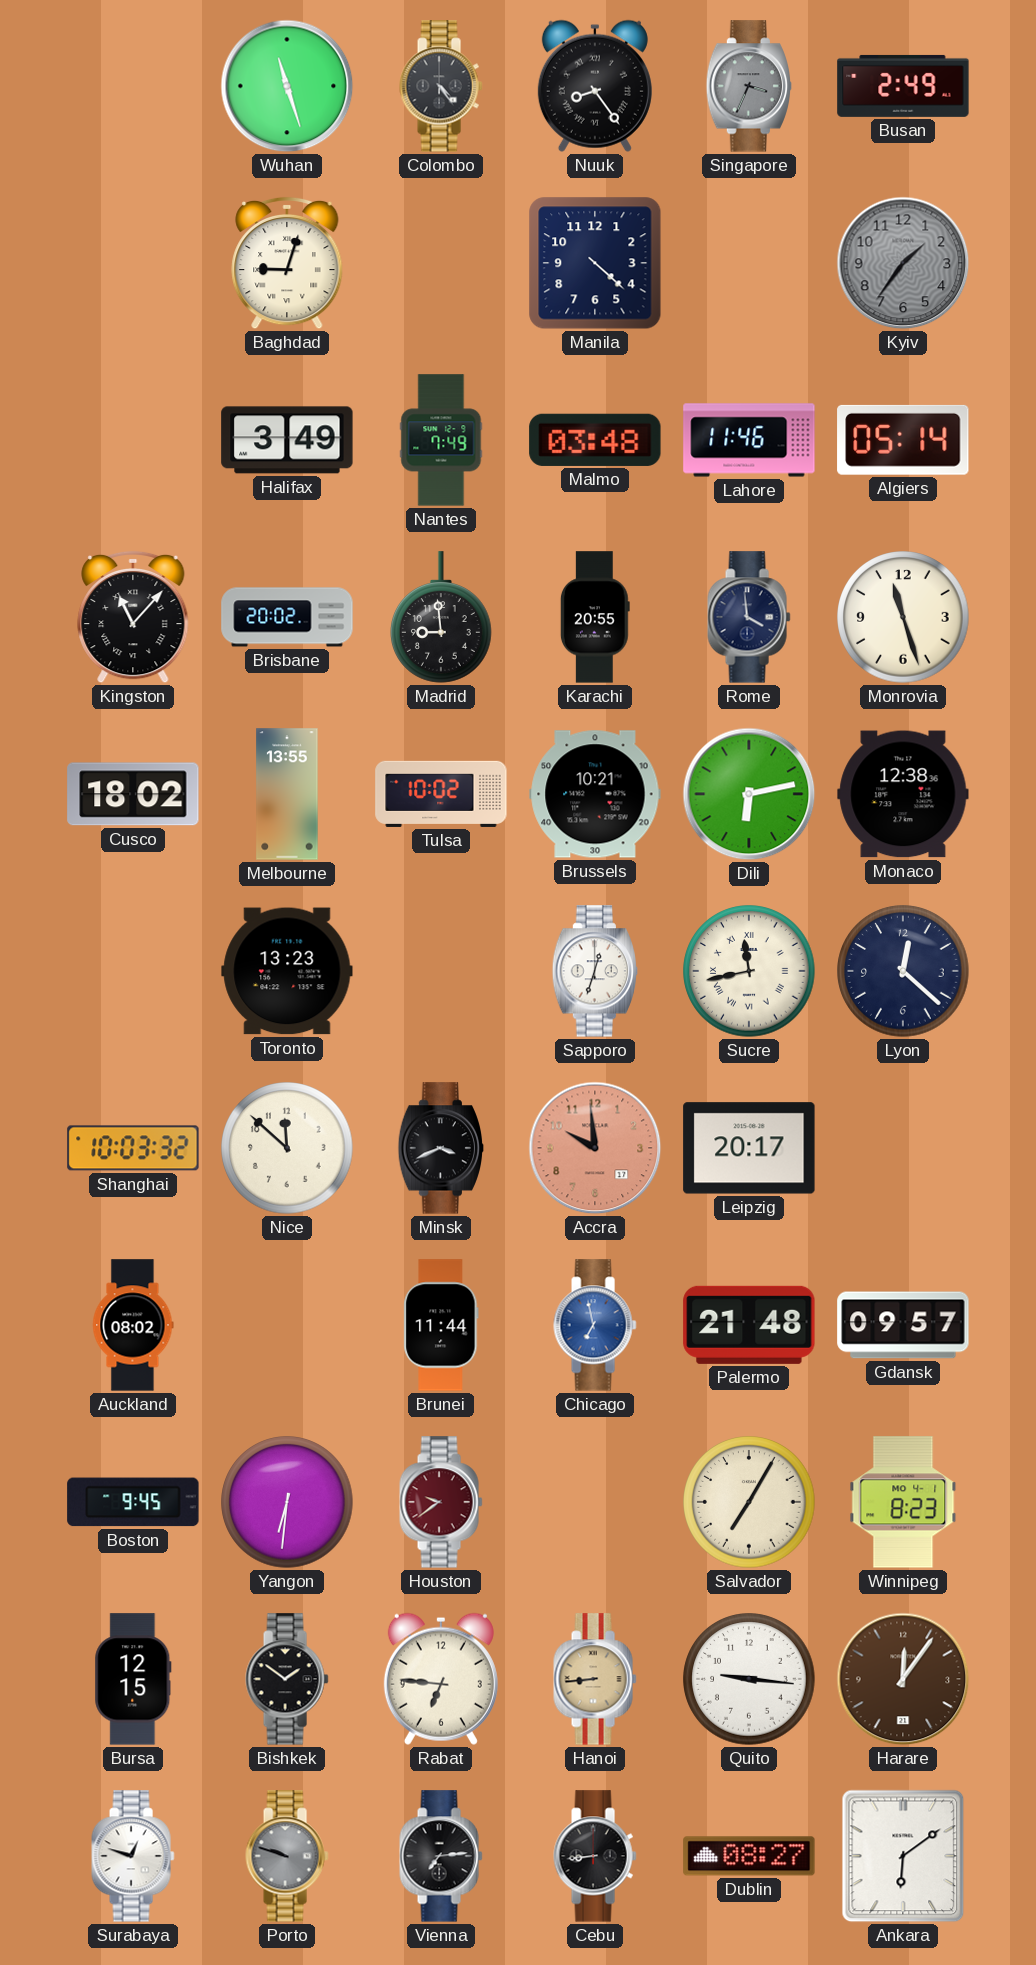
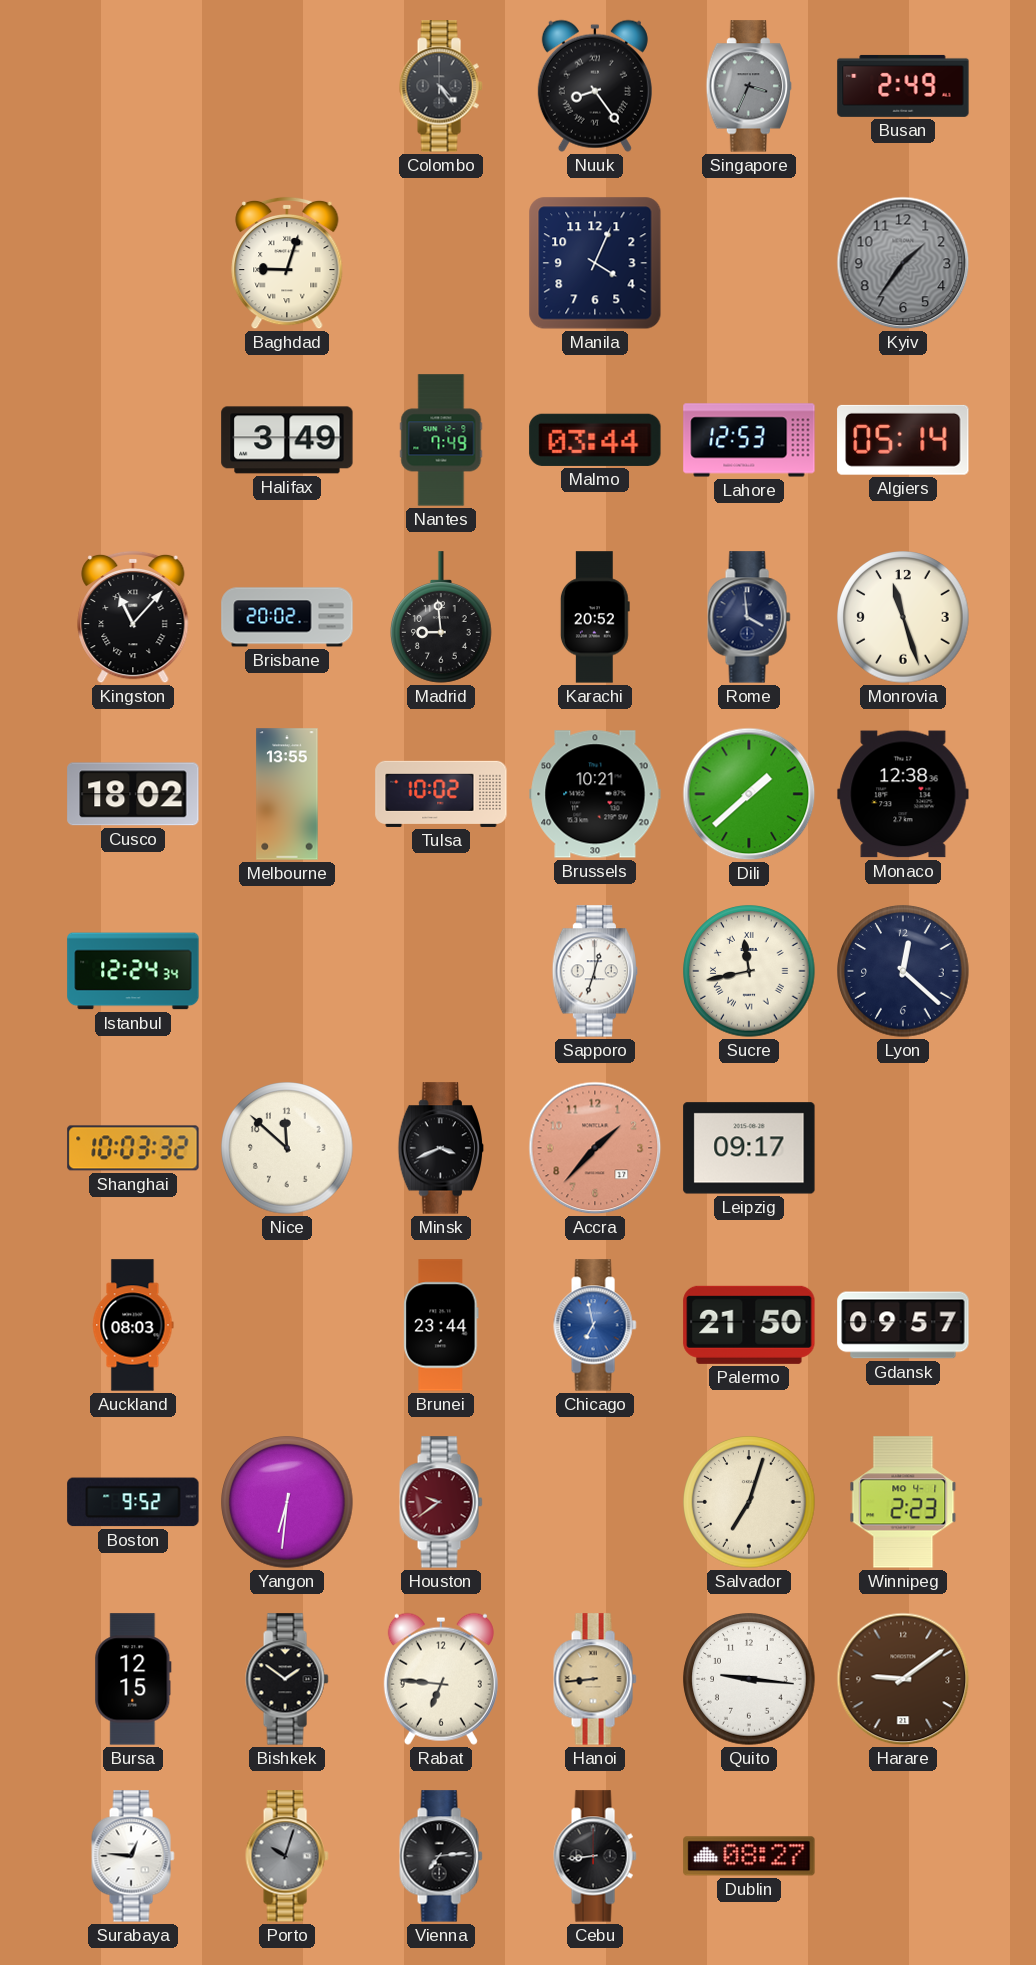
Wuhan: 11:27 -> none
Manila: 4:22 -> 4:04
Malmo: 03:48 -> 03:44
Lahore: 11:46 -> 12:53
Karachi: 20:55 -> 20:52
Dili: 6:13 -> 1:38
Istanbul: none -> 12:24
Toronto: 13:23 -> none
Accra: 9:59 -> 1:37
Leipzig: 20:17 -> 09:17
Auckland: 08:02 -> 08:03
Brunei: 11:44 -> 23:44
Palermo: 21:48 -> 21:50
Boston: 9:45 -> 9:52
Salvador: 7:05 -> 7:03
Winnipeg: 8:23 -> 2:23
Harare: 12:06 -> 9:09
Surabaya: 12:48 -> 12:46
Porto: 9:48 -> 10:03
Ankara: 6:09 -> none
